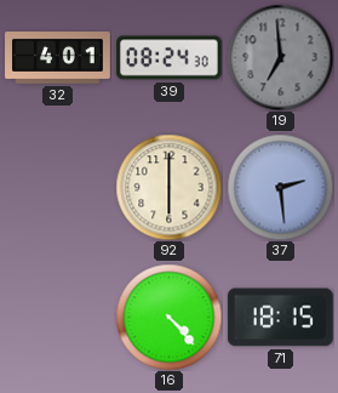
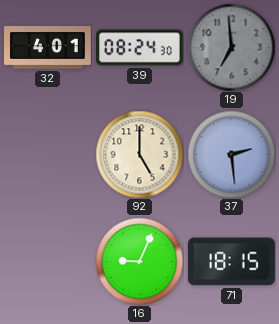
92: 6:00 -> 5:00
16: 4:23 -> 9:04
